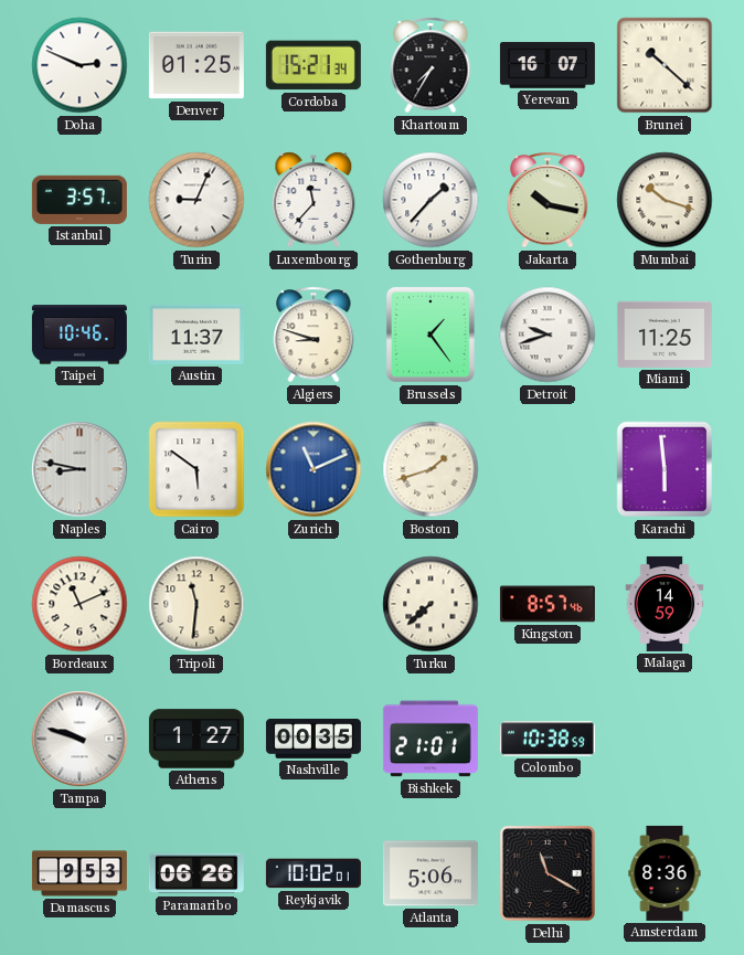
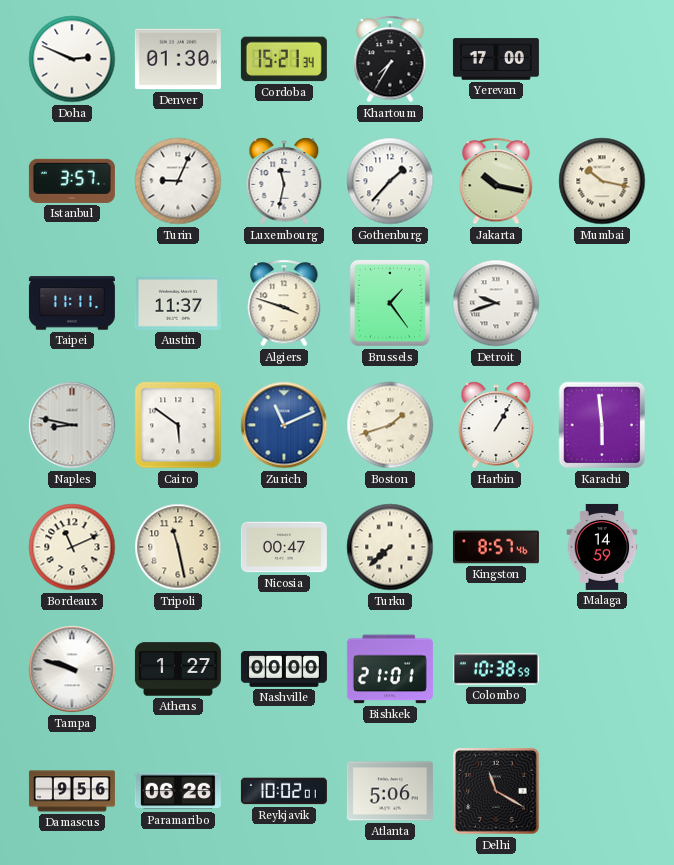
Denver: 01:25 -> 01:30
Yerevan: 16:07 -> 17:00
Brunei: 10:22 -> none
Luxembourg: 11:37 -> 11:32
Mumbai: 10:18 -> 10:17
Taipei: 10:46 -> 11:11
Algiers: 8:48 -> 3:48
Miami: 11:25 -> none
Harbin: none -> 1:05
Tripoli: 11:31 -> 11:28
Nicosia: none -> 00:47
Nashville: 00:35 -> 00:00
Damascus: 9:53 -> 9:56
Amsterdam: 8:36 -> none
